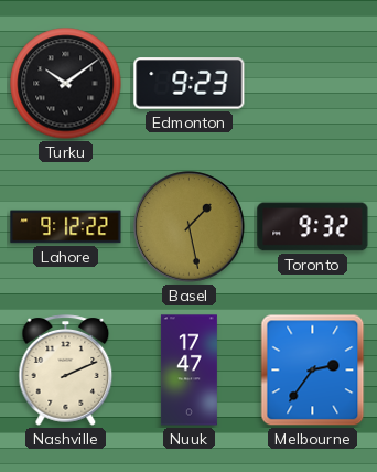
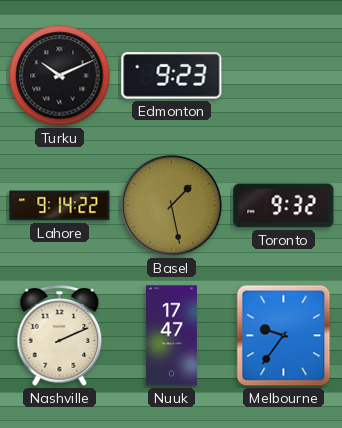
Turku: 10:09 -> 10:11
Lahore: 9:12 -> 9:14
Melbourne: 2:36 -> 9:36
